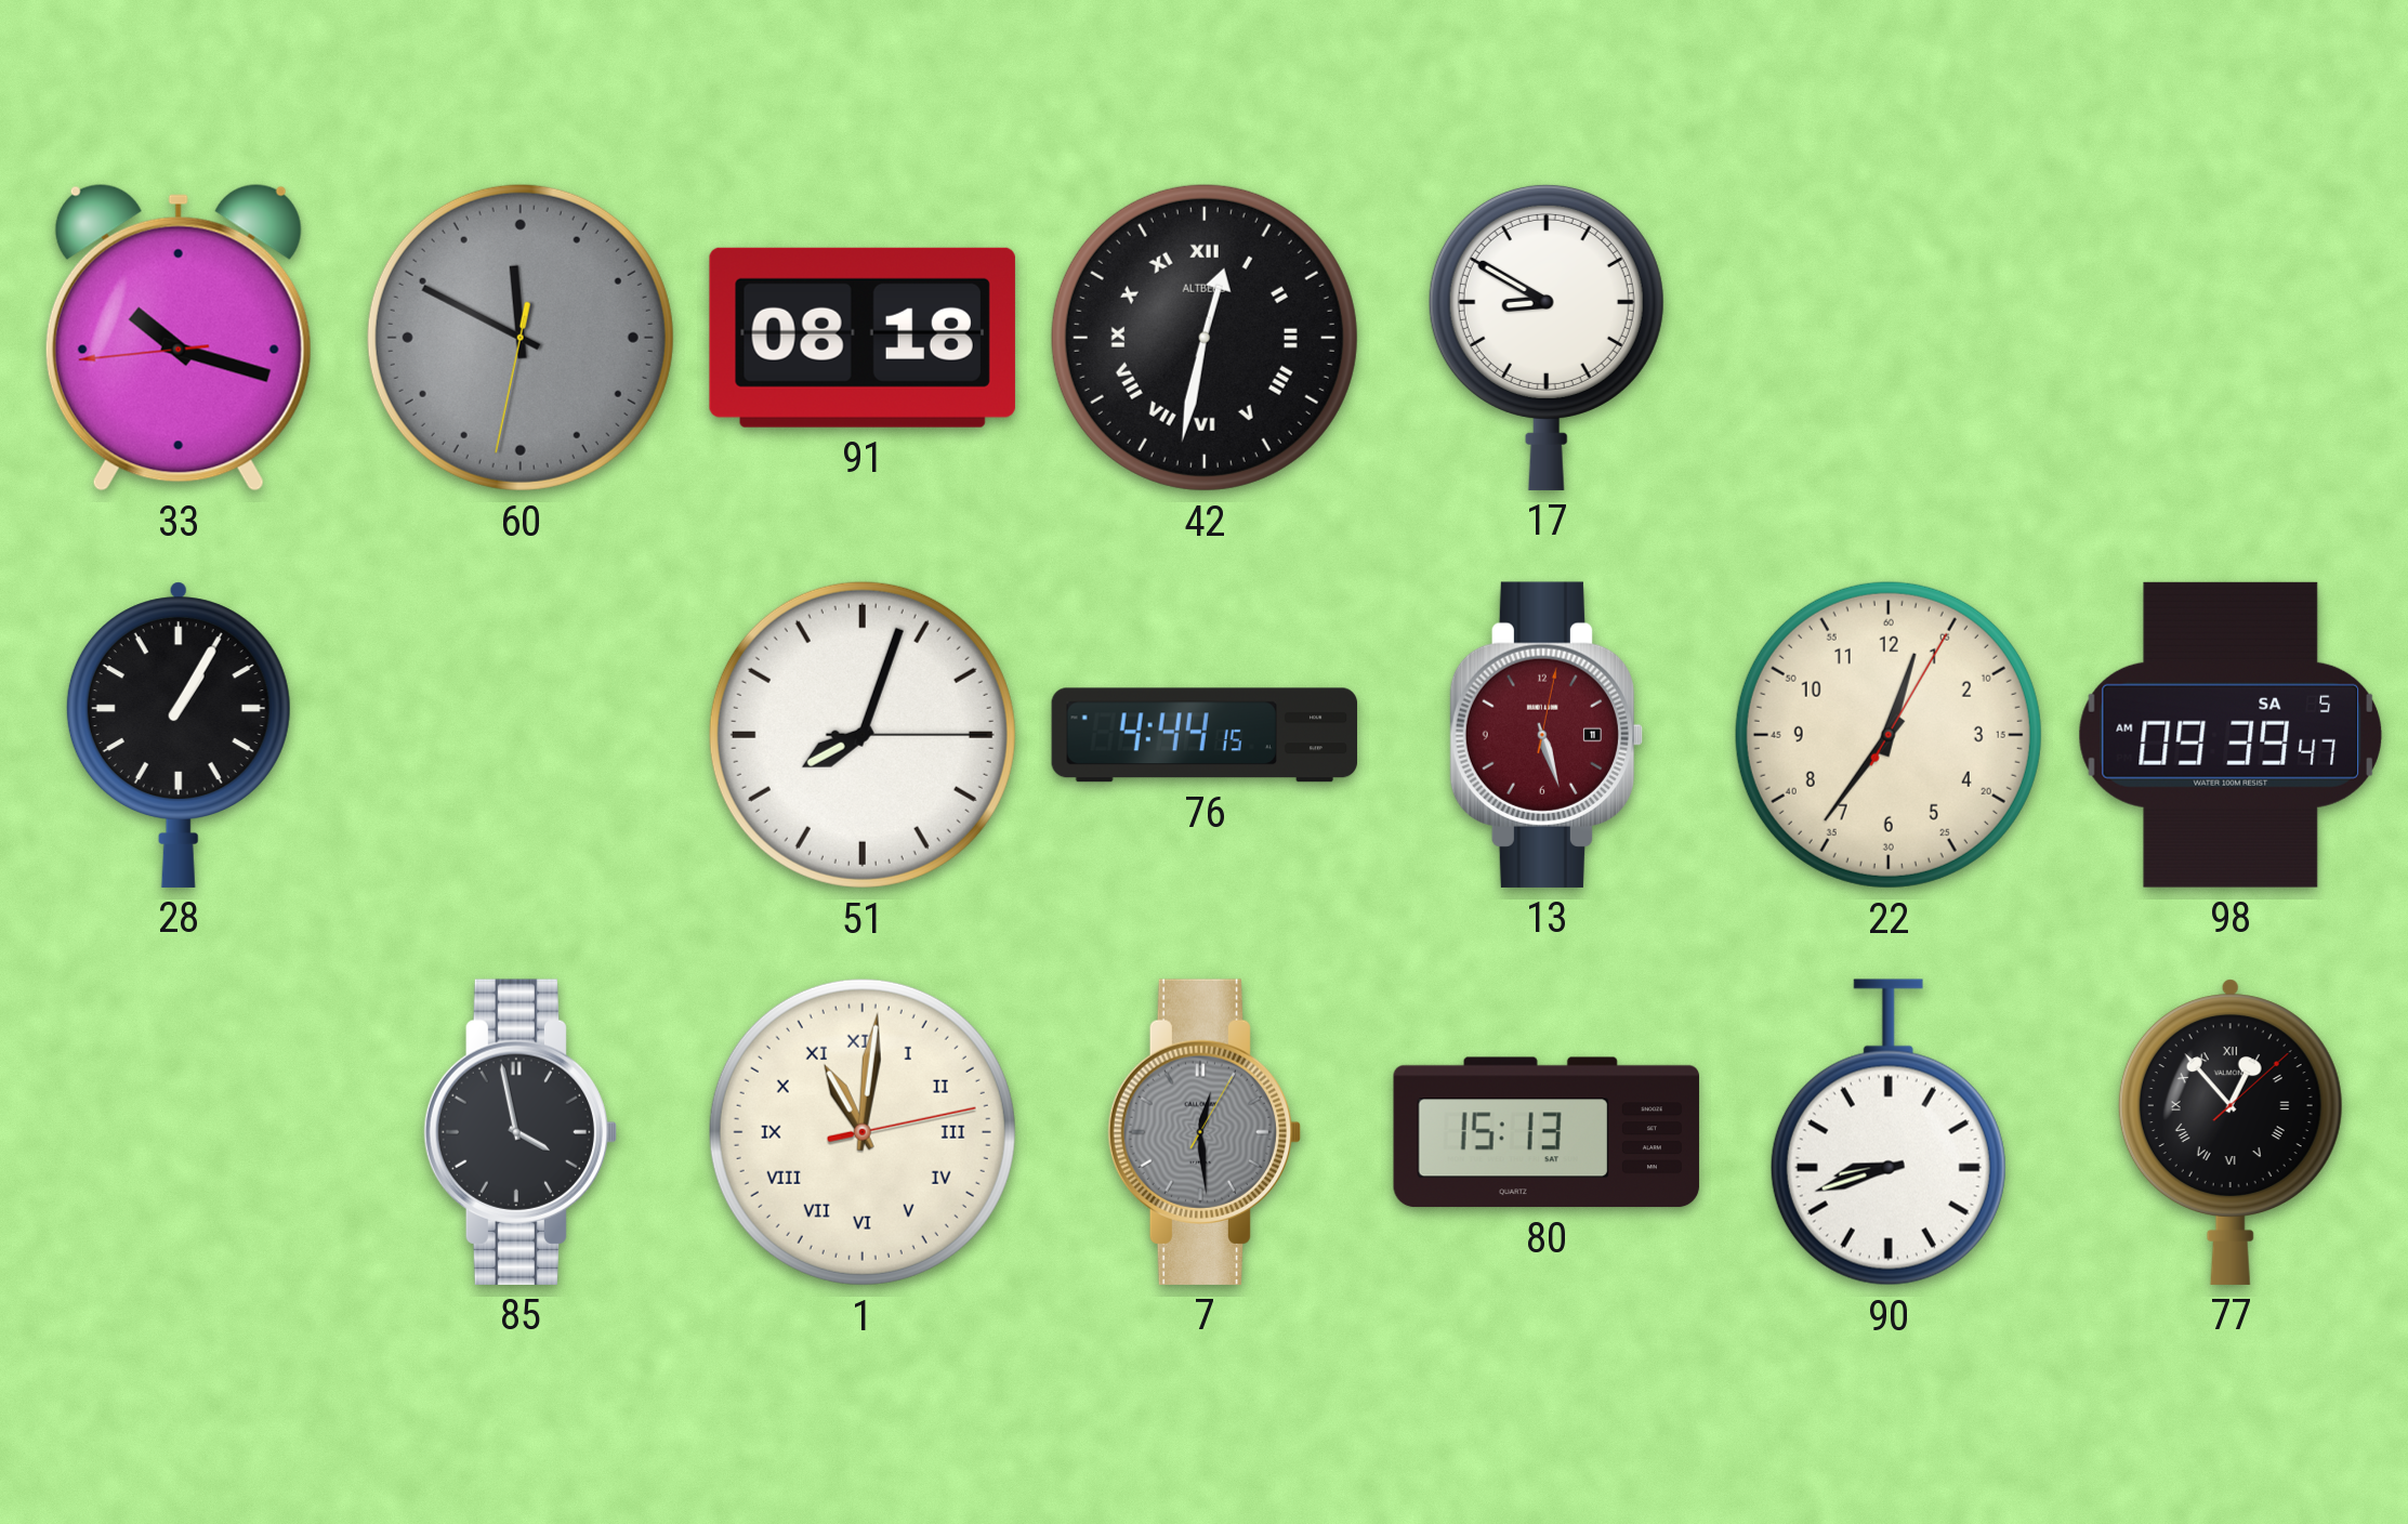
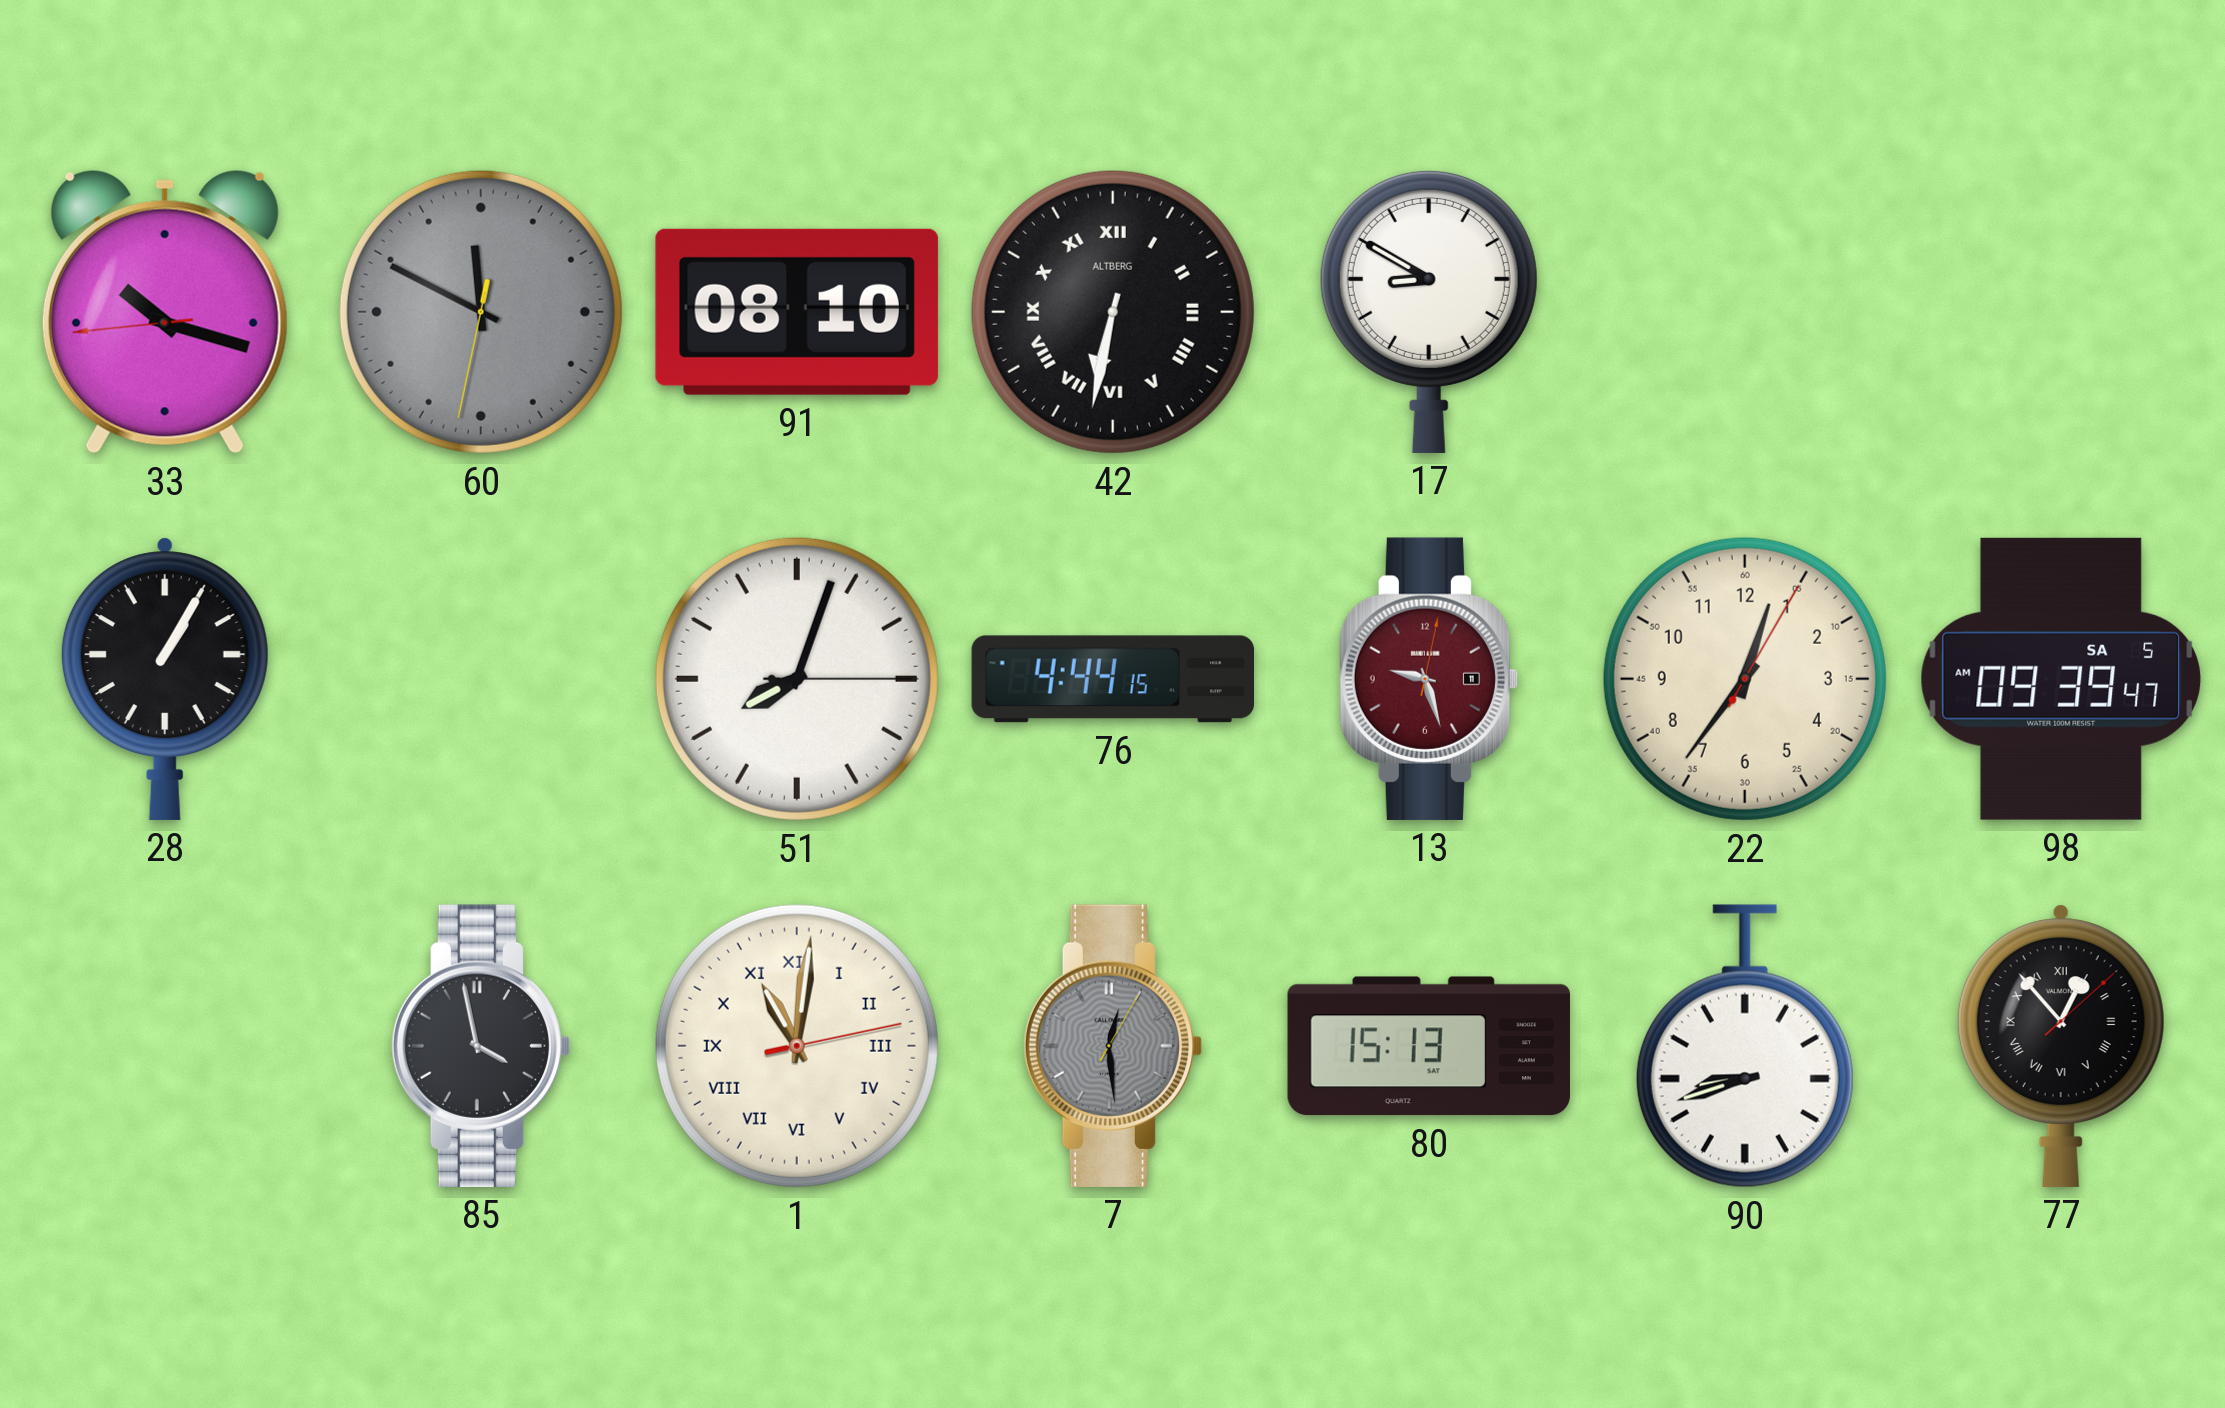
91: 08:18 -> 08:10
42: 12:32 -> 6:32
13: 5:27 -> 9:27
